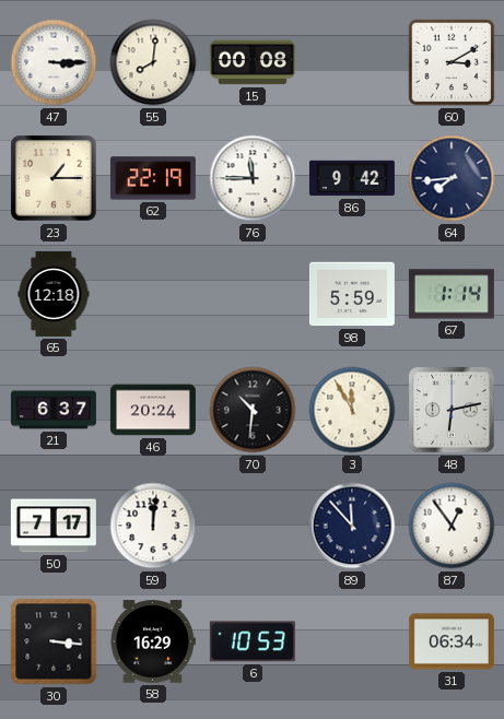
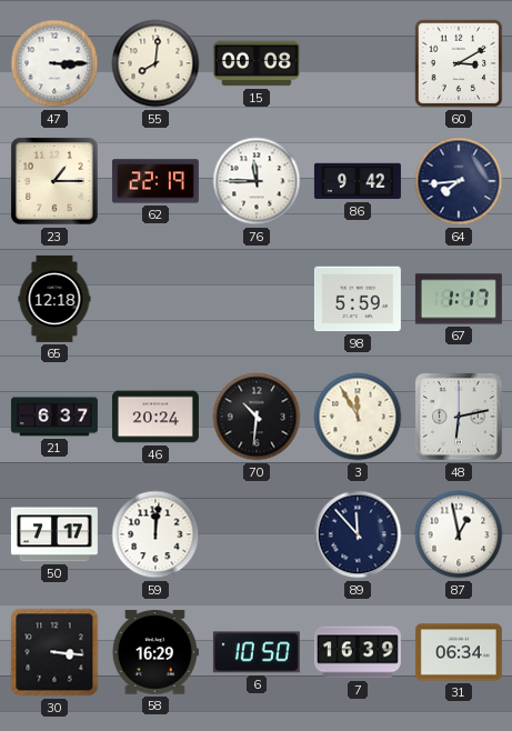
67: 1:14 -> 1:17
87: 12:54 -> 12:58
6: 10:53 -> 10:50
7: none -> 16:39
